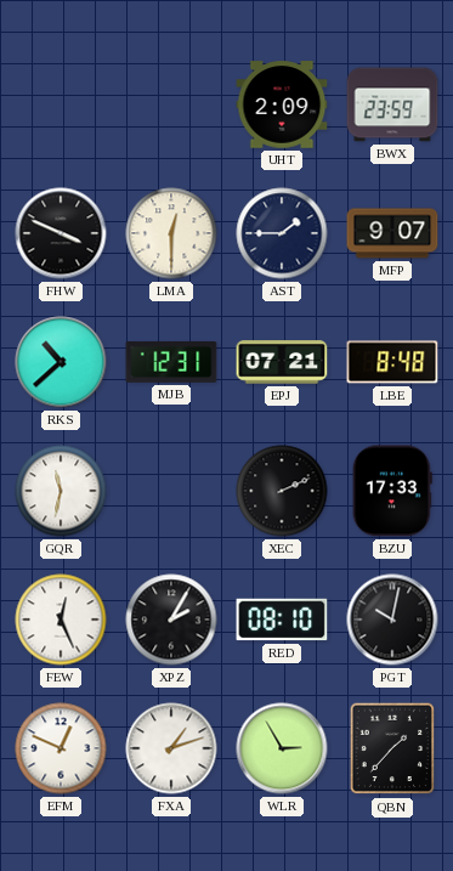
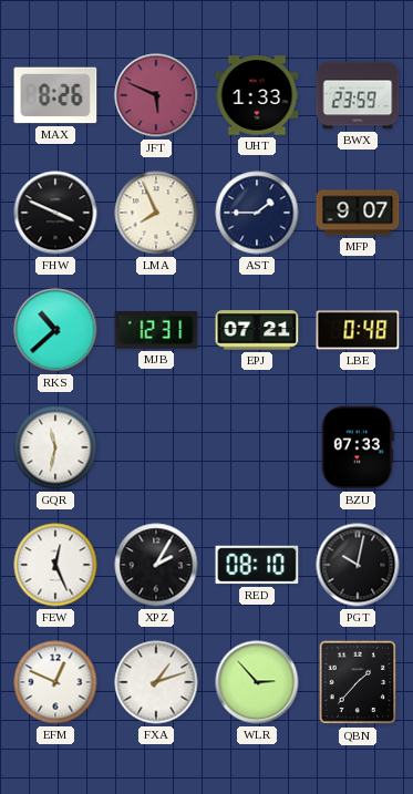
MAX: none -> 8:26
JFT: none -> 5:49
UHT: 2:09 -> 1:33
LMA: 12:30 -> 7:56
LBE: 8:48 -> 0:48
XEC: 2:11 -> none
BZU: 17:33 -> 07:33
WLR: 2:55 -> 2:53
